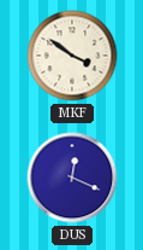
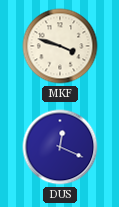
MKF: 3:51 -> 3:48
